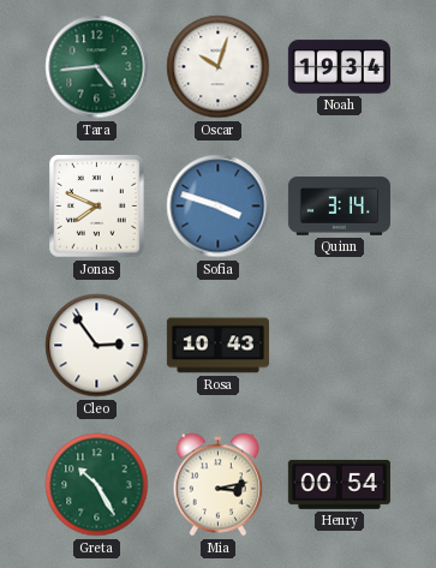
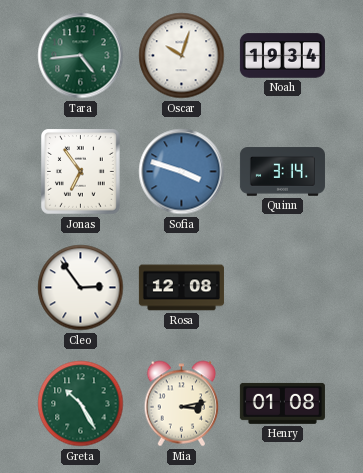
Jonas: 7:49 -> 6:54
Rosa: 10:43 -> 12:08
Henry: 00:54 -> 01:08
